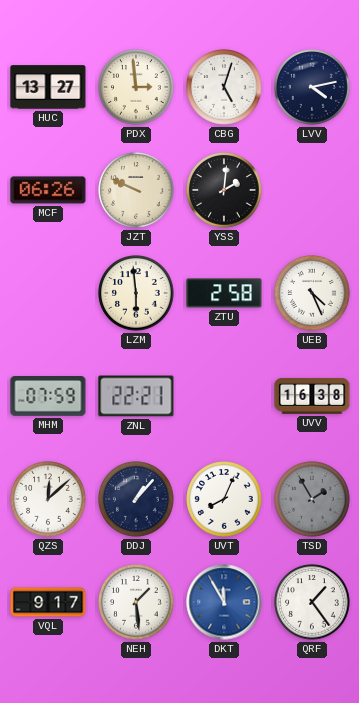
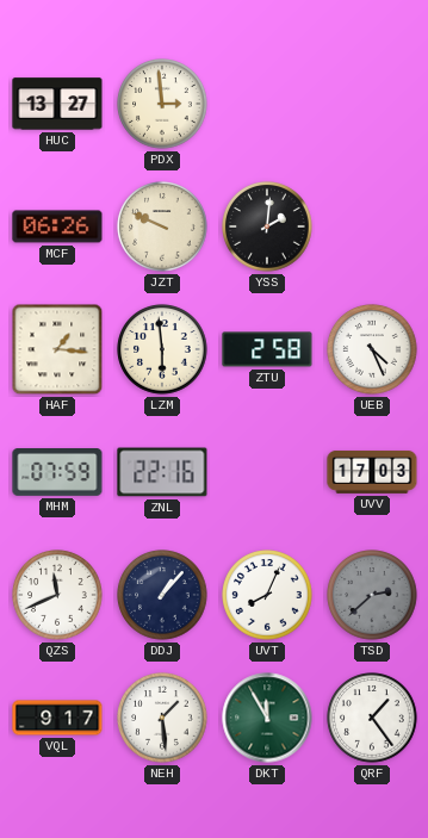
CBG: 5:03 -> none
LVV: 4:13 -> none
HAF: none -> 1:16
ZNL: 22:21 -> 22:16
UVV: 16:38 -> 17:03
QZS: 12:08 -> 11:41
TSD: 1:55 -> 2:38
DKT dial: blue -> green
